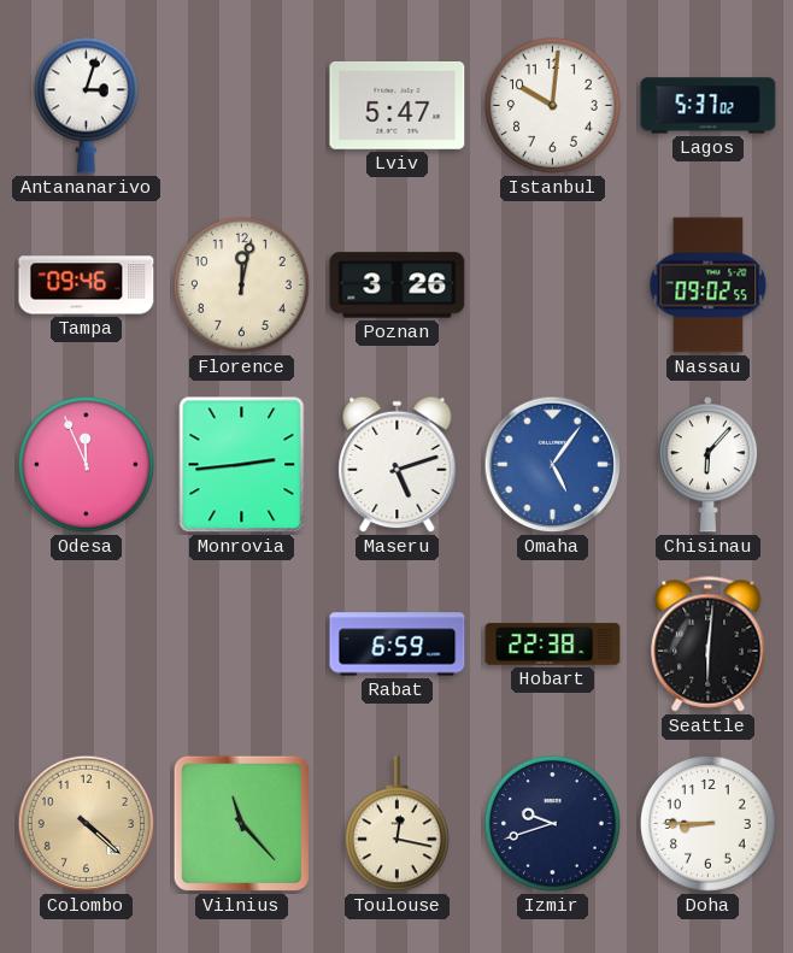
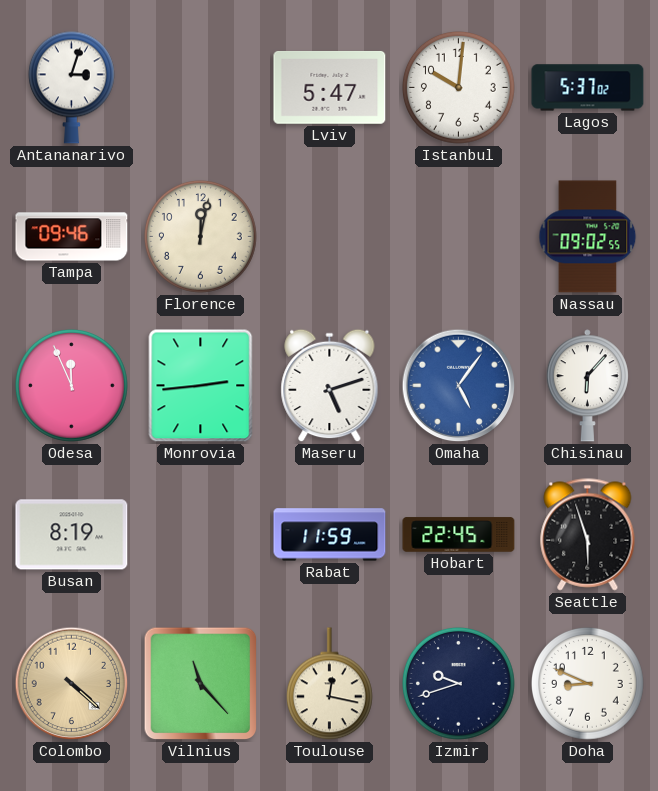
Poznan: 3:26 -> none
Busan: none -> 8:19
Rabat: 6:59 -> 11:59
Hobart: 22:38 -> 22:45
Seattle: 6:01 -> 5:57
Doha: 8:45 -> 8:49
